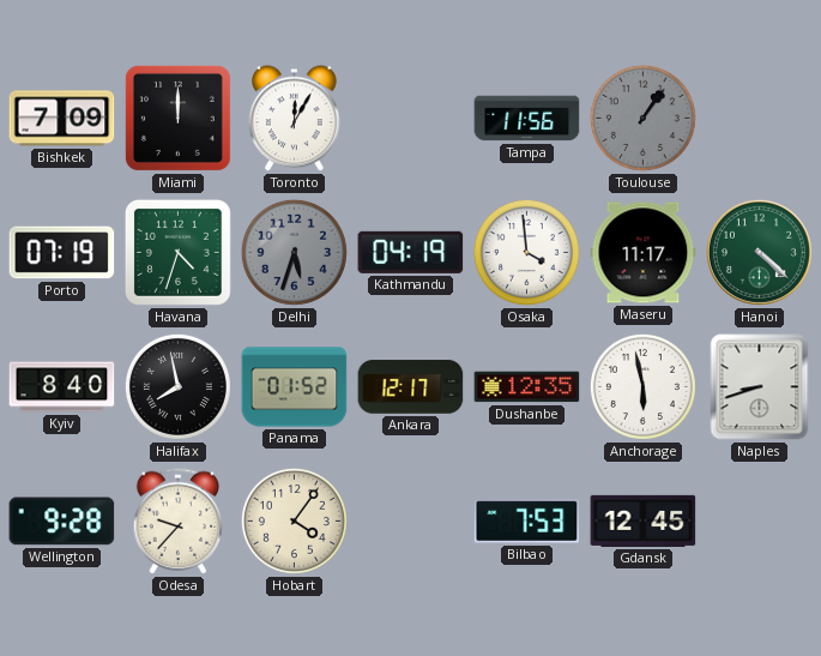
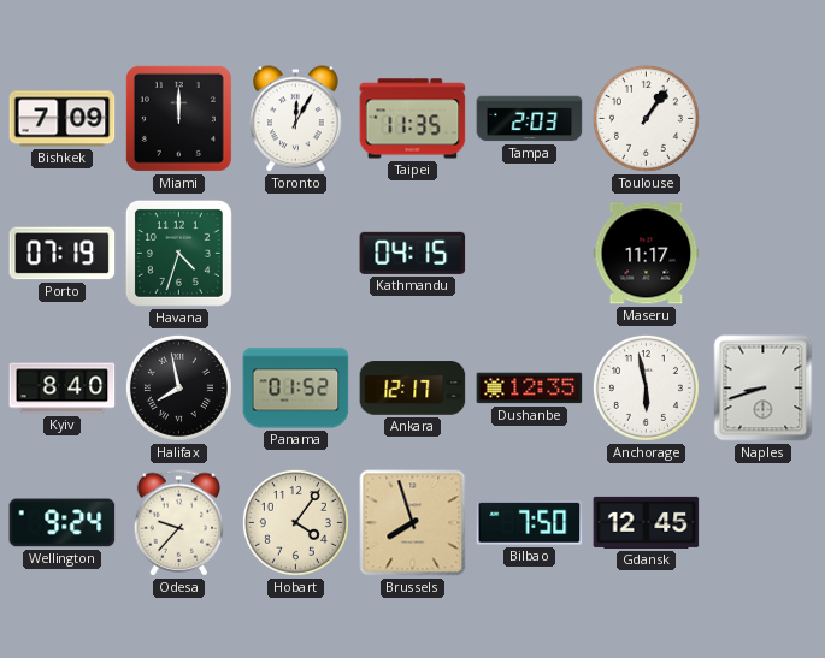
Taipei: none -> 11:35
Tampa: 11:56 -> 2:03
Toulouse dial: grey -> white
Delhi: 5:33 -> none
Kathmandu: 04:19 -> 04:15
Osaka: 3:59 -> none
Hanoi: 4:22 -> none
Wellington: 9:28 -> 9:24
Brussels: none -> 7:57
Bilbao: 7:53 -> 7:50
